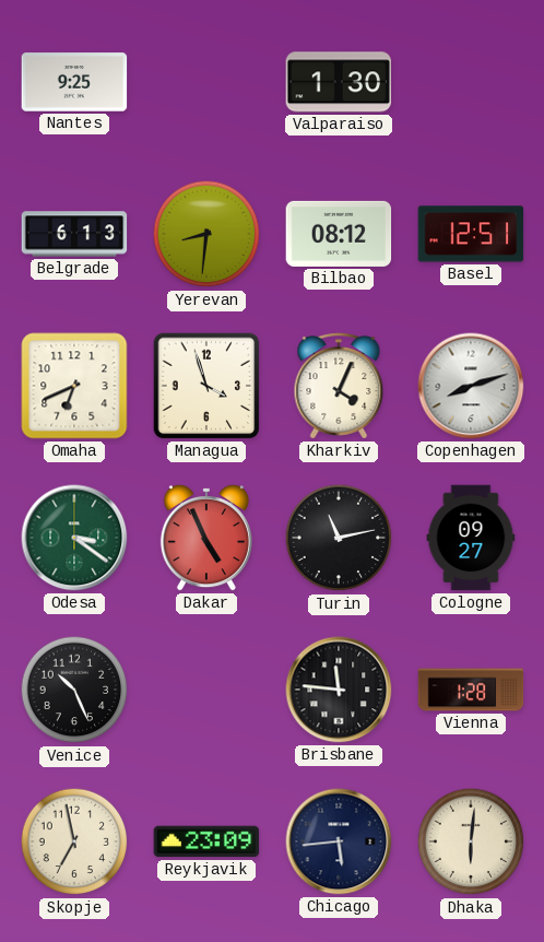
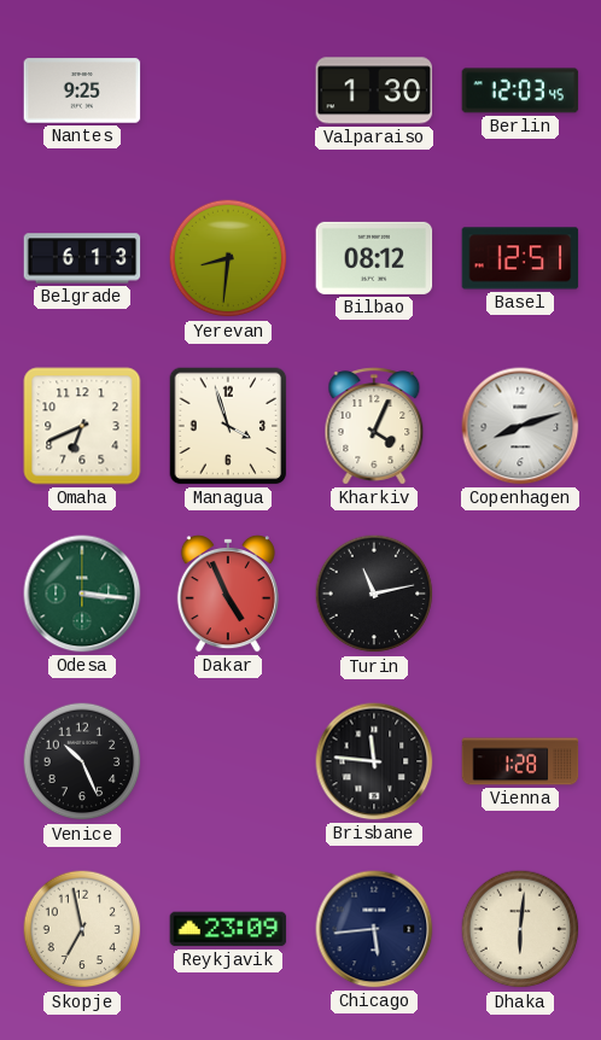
Berlin: none -> 12:03
Odesa: 3:21 -> 3:16
Cologne: 09:27 -> none
